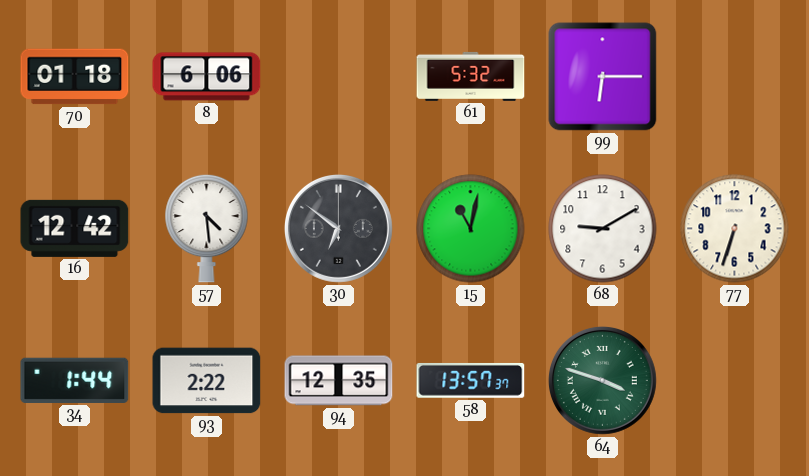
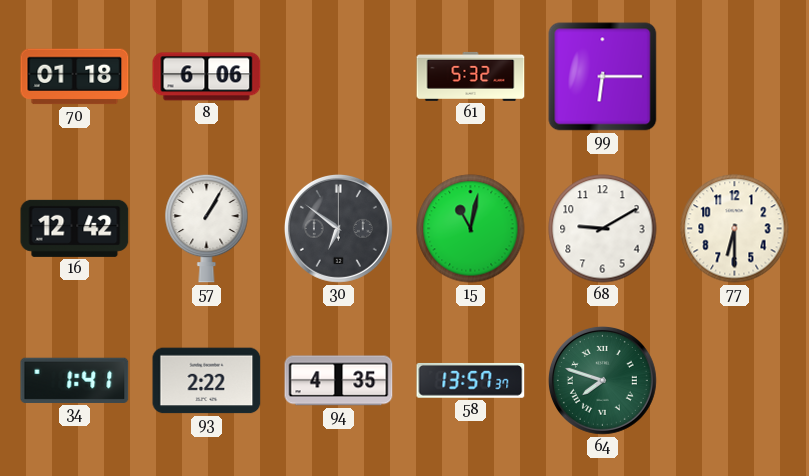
57: 4:29 -> 1:05
77: 6:33 -> 6:30
34: 1:44 -> 1:41
94: 12:35 -> 4:35
64: 3:48 -> 7:48
